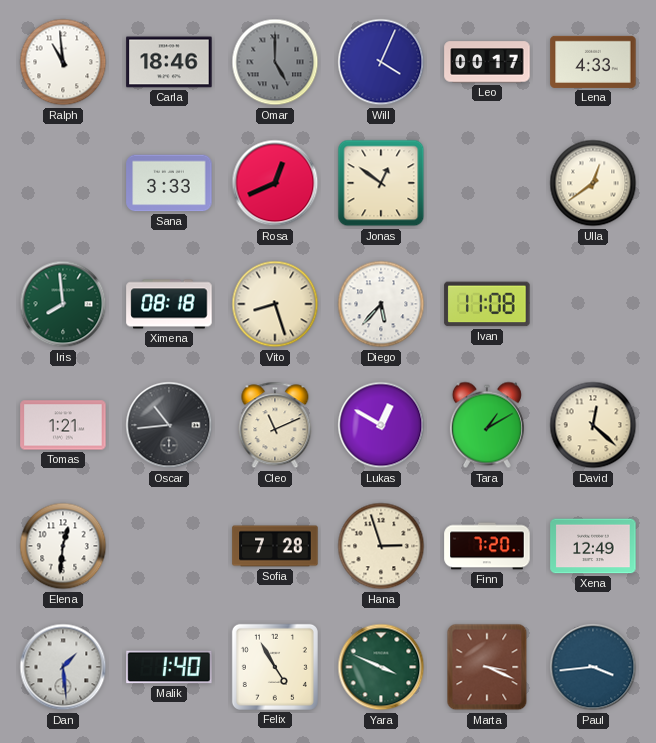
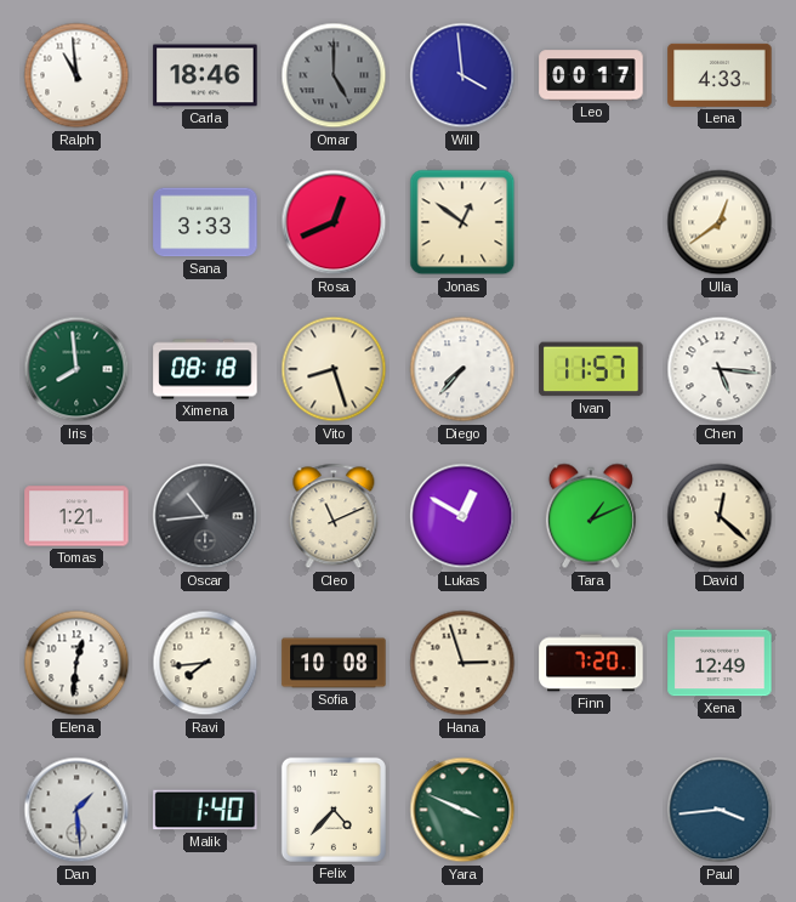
Will: 4:04 -> 3:59
Diego: 5:37 -> 7:37
Ivan: 11:08 -> 11:57
Chen: none -> 5:16
Tara: 1:10 -> 1:11
Ravi: none -> 7:44
Sofia: 7:28 -> 10:08
Felix: 4:55 -> 4:37
Marta: 3:19 -> none
